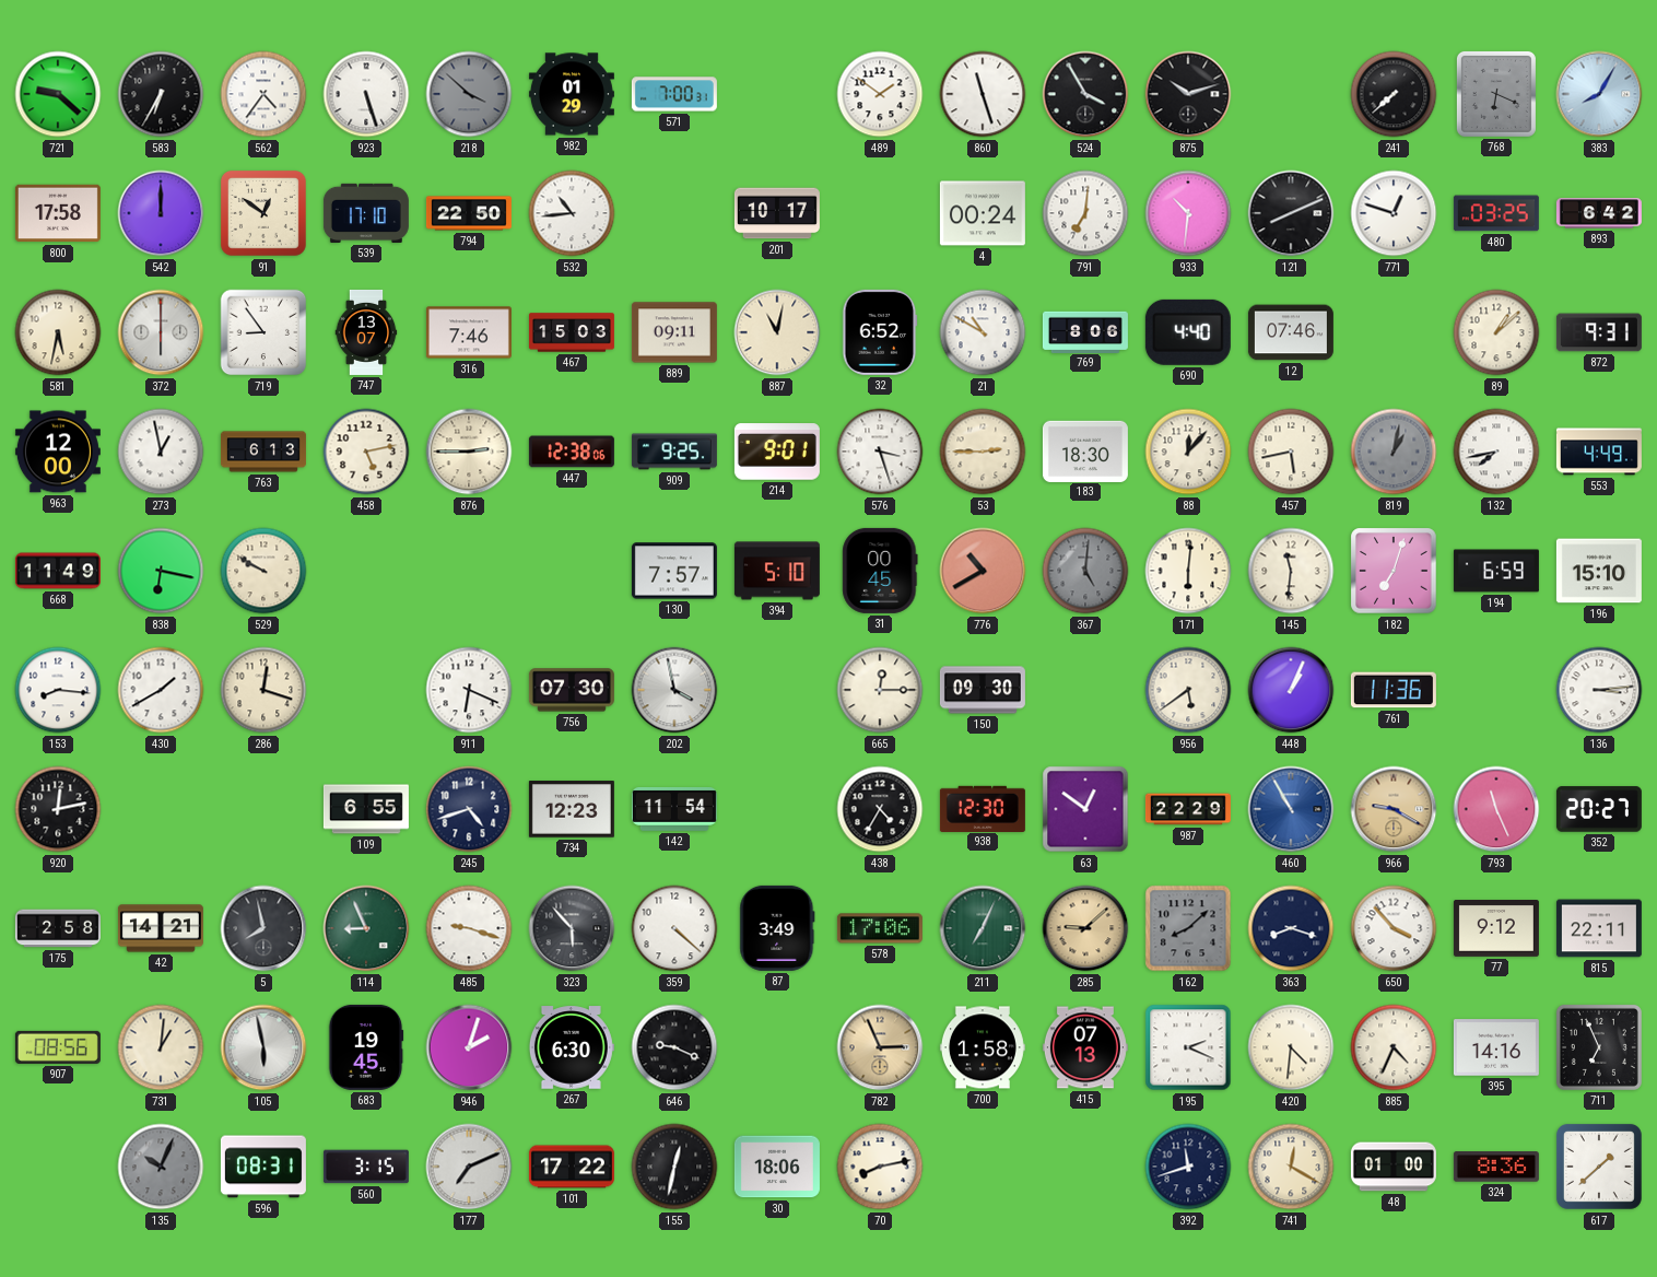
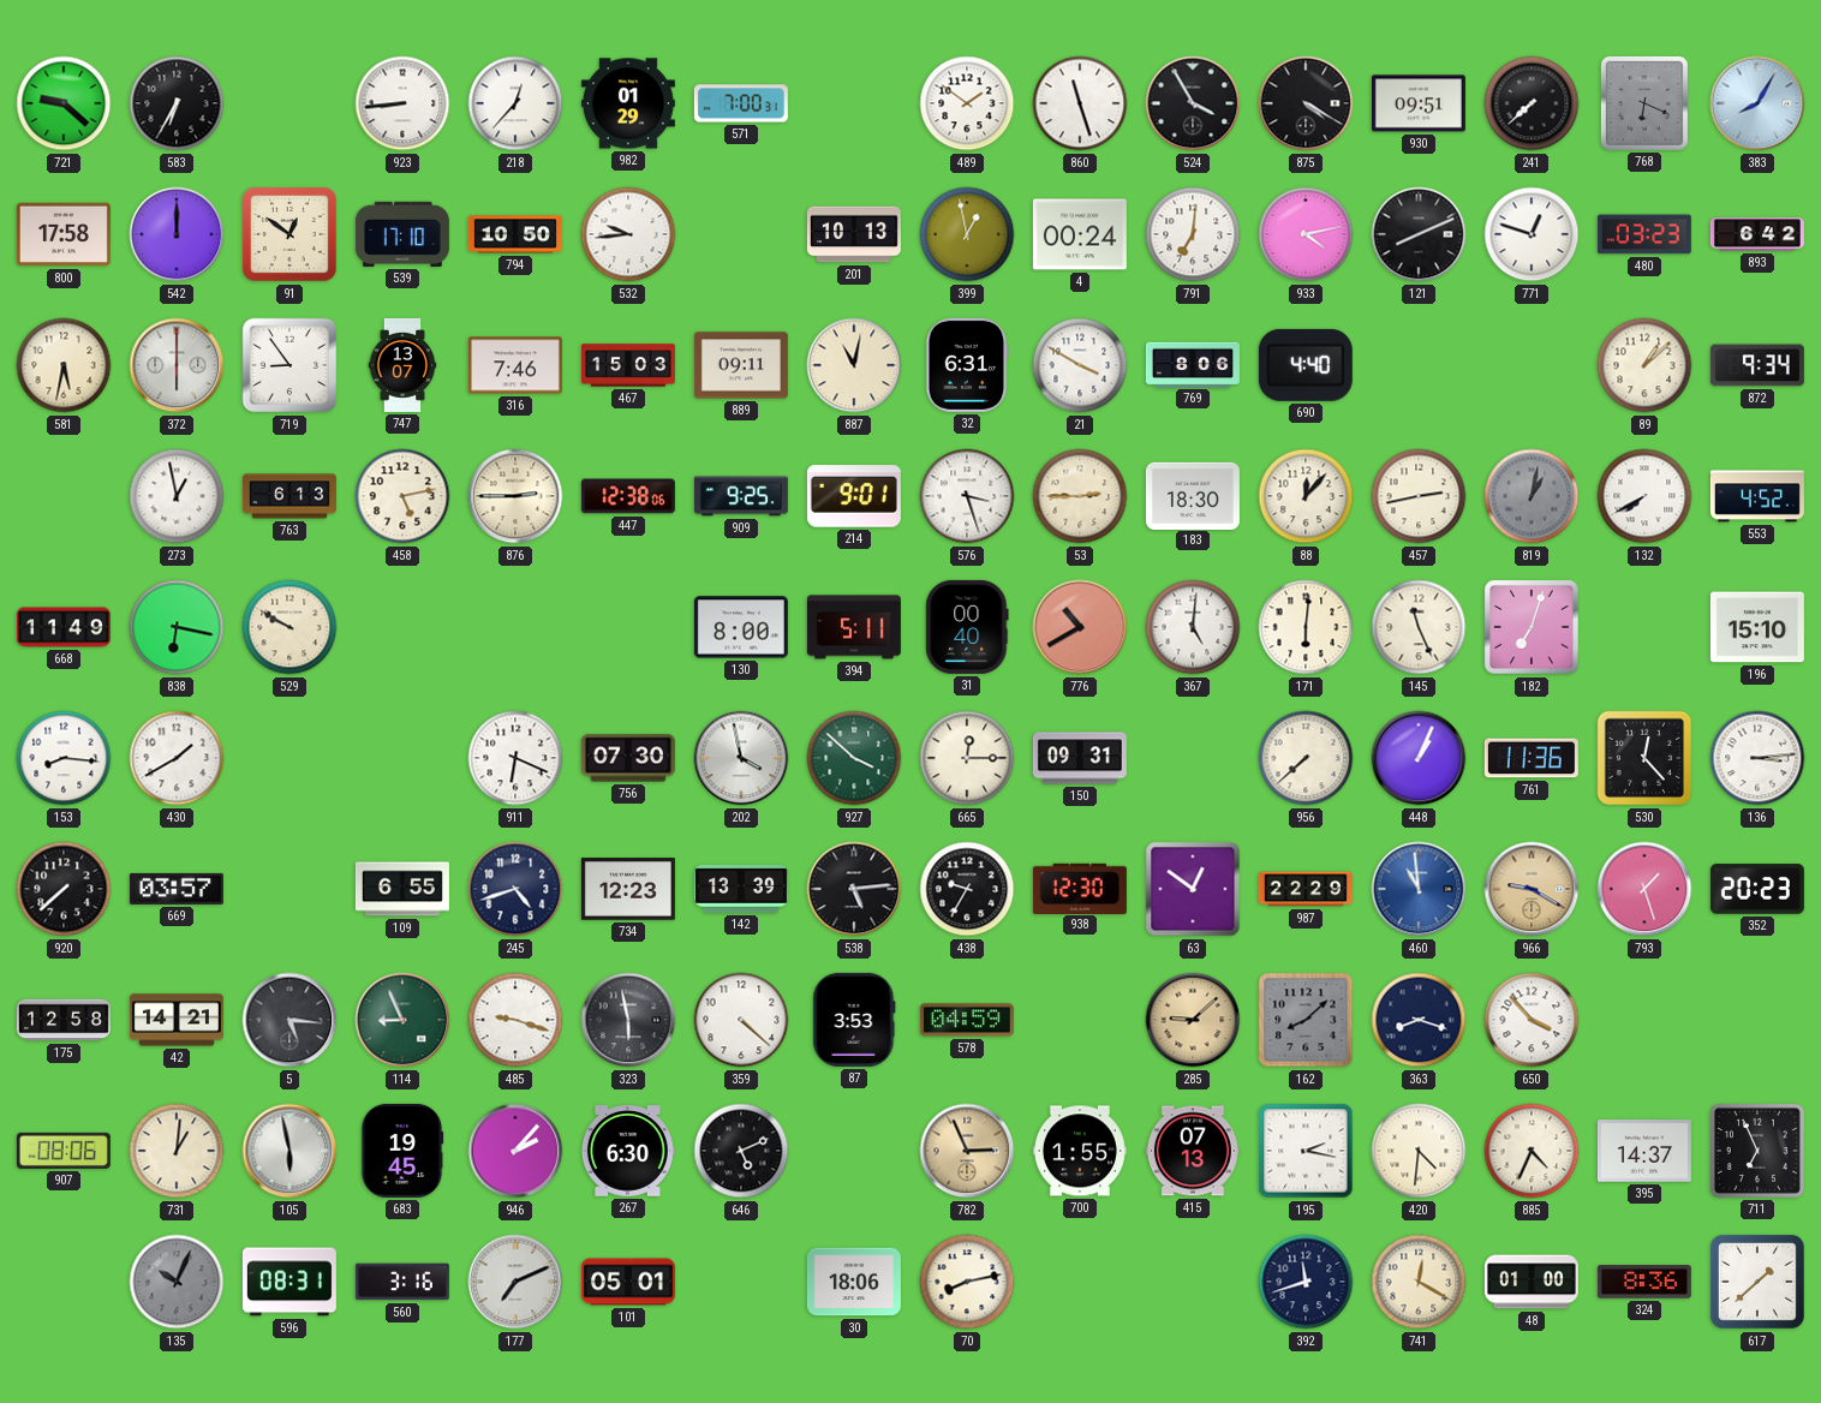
562: 4:36 -> none
923: 5:27 -> 8:44
218: 3:52 -> 12:37
218 dial: grey -> white
875: 10:12 -> 4:20
930: none -> 09:51
794: 22:50 -> 10:50
532: 10:44 -> 9:44
201: 10:17 -> 10:13
399: none -> 12:58
933: 10:31 -> 4:13
480: 03:25 -> 03:23
32: 6:52 -> 6:31
21: 10:50 -> 3:50
12: 07:46 -> none
872: 9:31 -> 9:34
963: 12:00 -> none
457: 5:43 -> 2:43
132: 7:43 -> 7:40
553: 4:49 -> 4:52
130: 7:57 -> 8:00
394: 5:10 -> 5:11
31: 00:45 -> 00:40
367 dial: grey -> white
145: 11:31 -> 11:26
194: 6:59 -> none
286: 12:18 -> none
927: none -> 3:52
150: 09:30 -> 09:31
956: 5:39 -> 7:38
530: none -> 12:23
920: 12:13 -> 7:38
669: none -> 03:57
142: 11:54 -> 13:39
538: none -> 5:14
438: 4:35 -> 9:35
460: 10:55 -> 10:59
793: 11:26 -> 1:27
352: 20:27 -> 20:23
175: 2:58 -> 12:58
5: 7:58 -> 5:16
323: 5:53 -> 5:58
87: 3:49 -> 3:53
578: 17:06 -> 04:59
211: 7:04 -> none
77: 9:12 -> none
815: 22:11 -> none
907: 08:56 -> 08:06
946: 2:03 -> 2:07
646: 9:19 -> 5:11
700: 1:58 -> 1:55
195: 2:19 -> 2:17
395: 14:16 -> 14:37
560: 3:15 -> 3:16
101: 17:22 -> 05:01
155: 12:32 -> none
